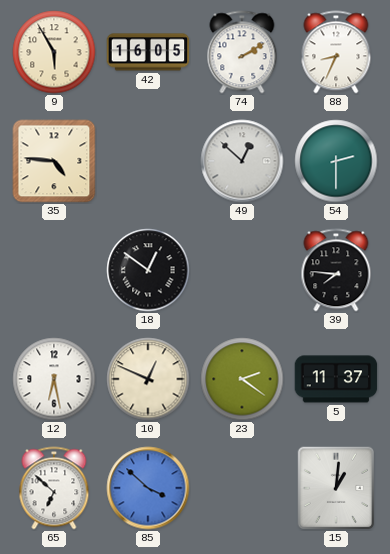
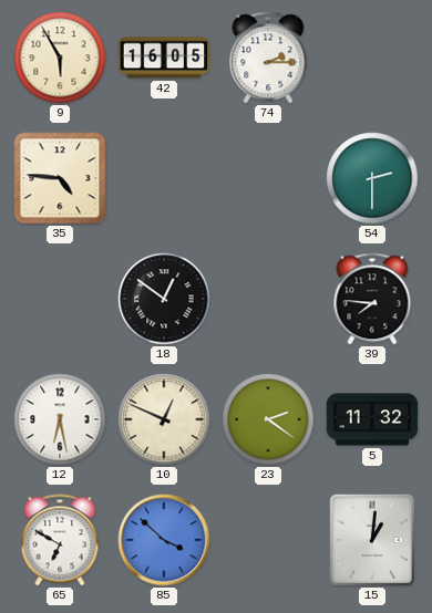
74: 2:10 -> 2:15
88: 8:34 -> none
49: 12:52 -> none
5: 11:37 -> 11:32
65: 6:52 -> 6:50
